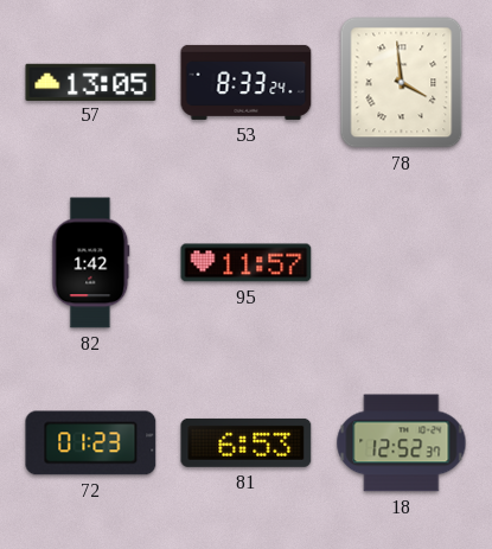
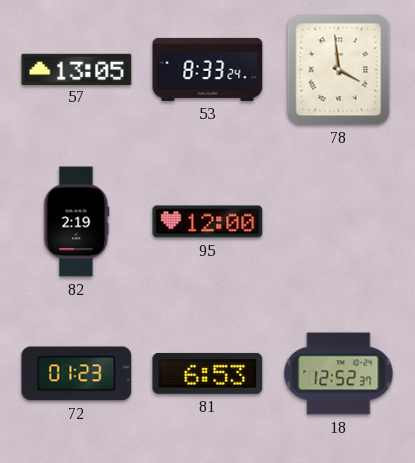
82: 1:42 -> 2:19
95: 11:57 -> 12:00
